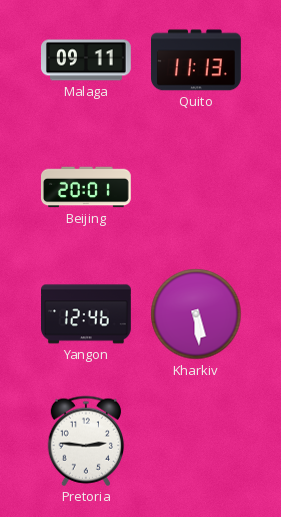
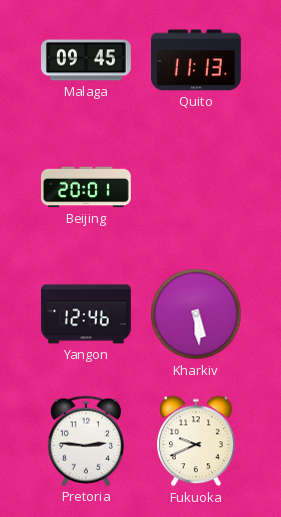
Malaga: 09:11 -> 09:45
Fukuoka: none -> 9:41
